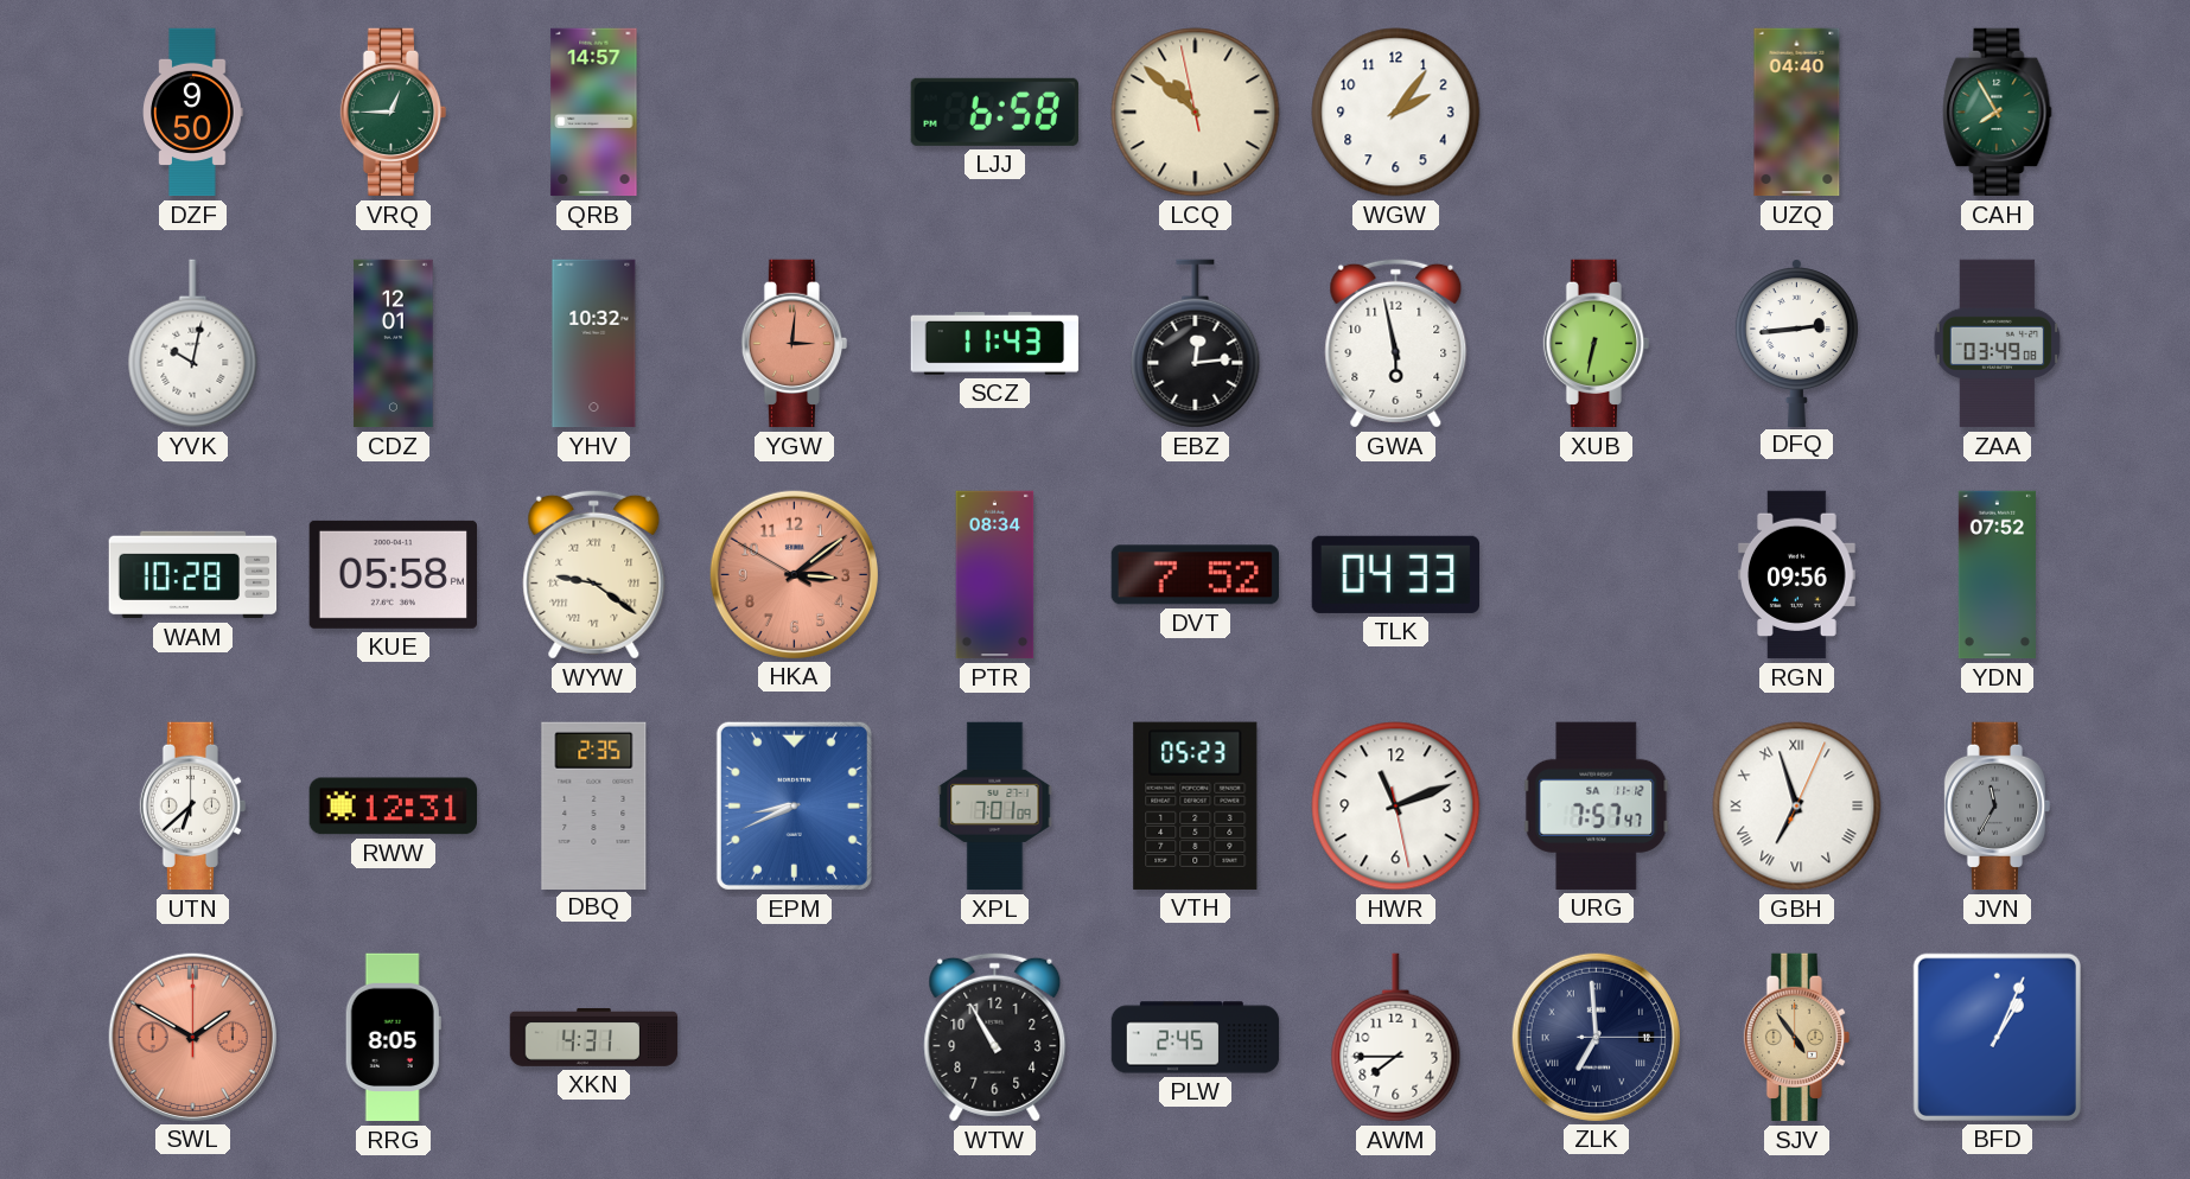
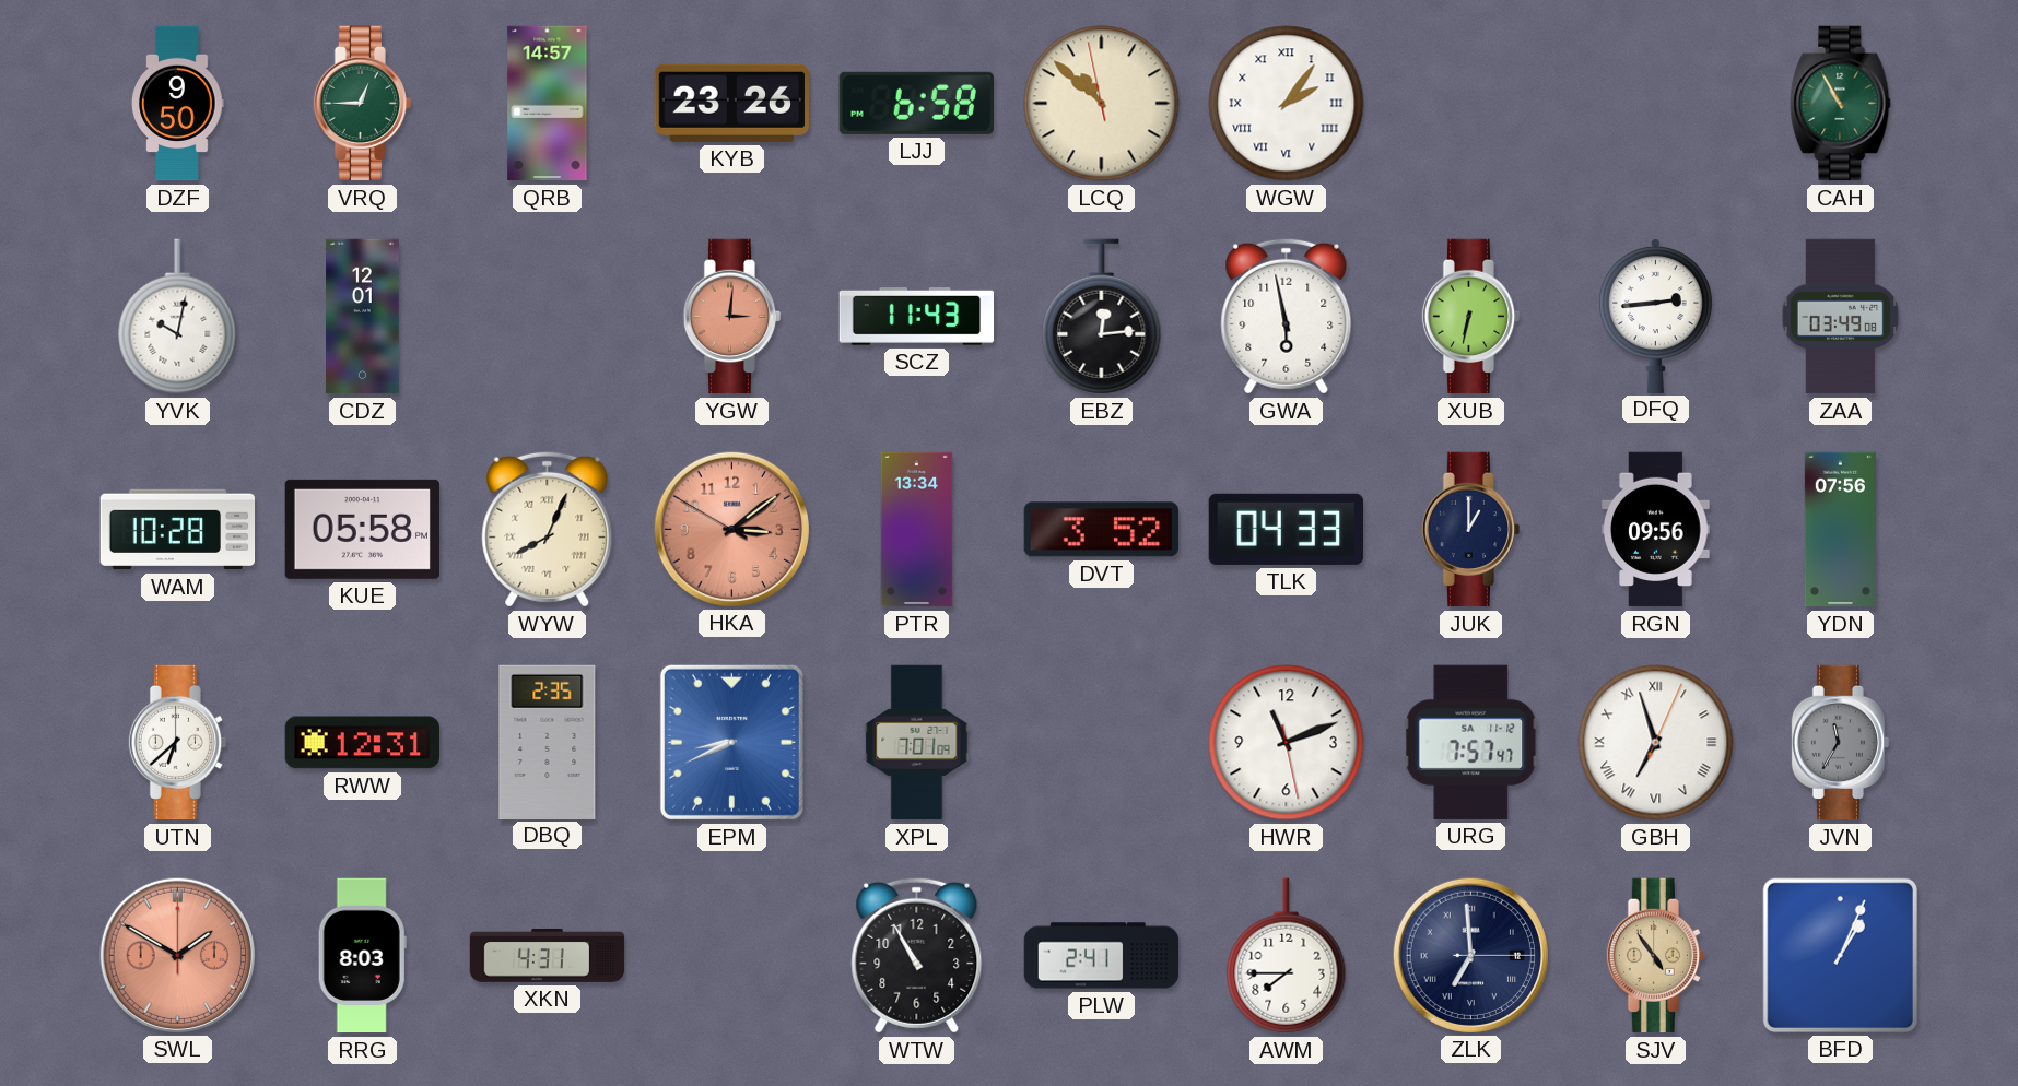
KYB: none -> 23:26
WGW numerals: Arabic -> Roman
UZQ: 04:40 -> none
CAH: 7:55 -> 10:55
YHV: 10:32 -> none
WYW: 9:21 -> 8:04
PTR: 08:34 -> 13:34
DVT: 7:52 -> 3:52
JUK: none -> 1:00
YDN: 07:52 -> 07:56
VTH: 05:23 -> none
RRG: 8:05 -> 8:03
PLW: 2:45 -> 2:41
